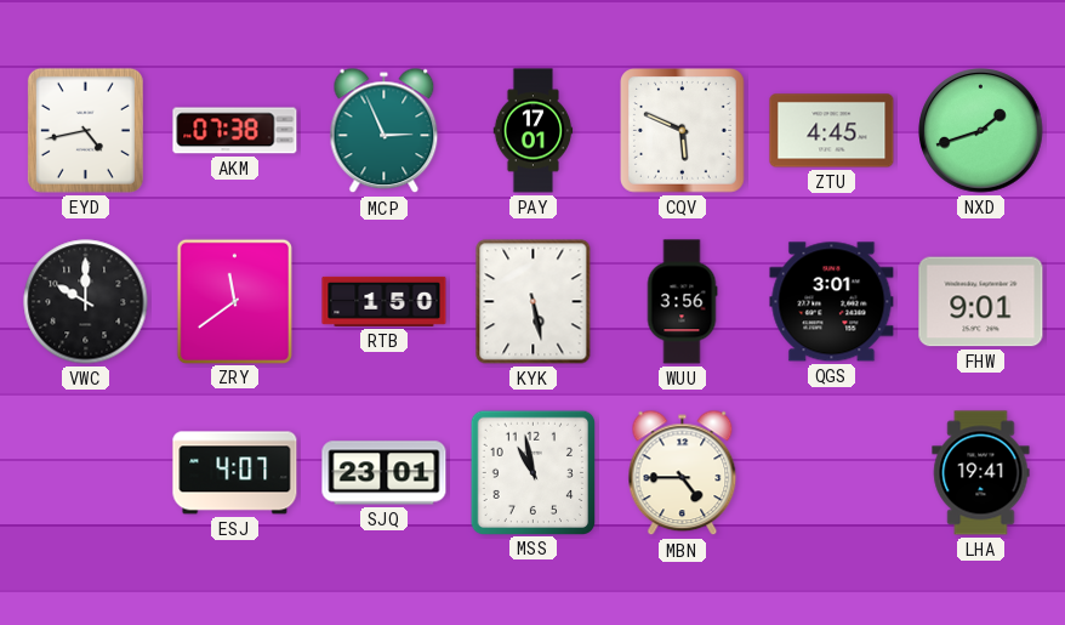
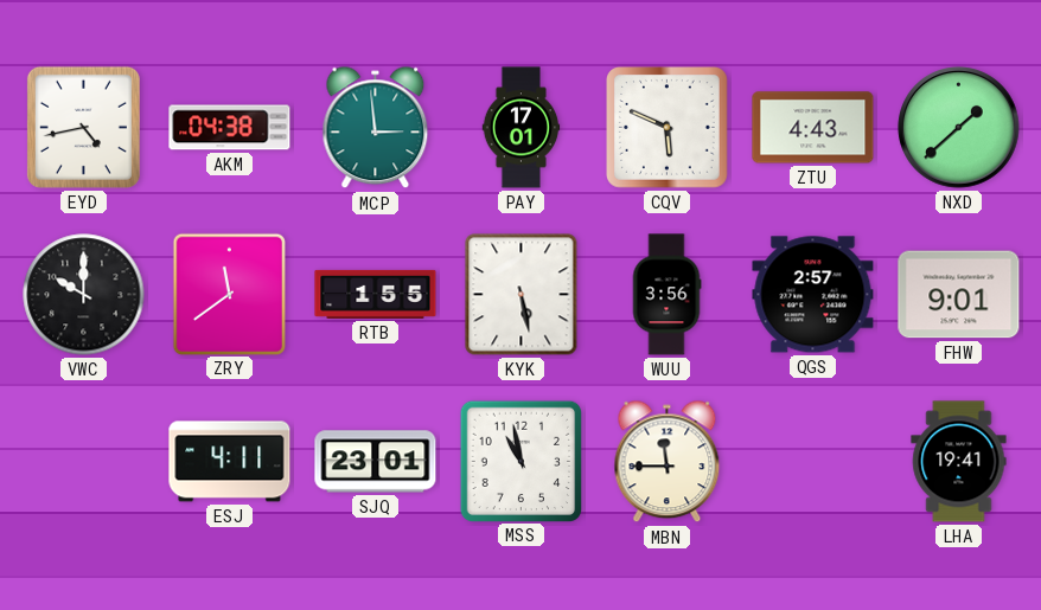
AKM: 07:38 -> 04:38
MCP: 2:56 -> 2:59
ZTU: 4:45 -> 4:43
NXD: 1:42 -> 1:38
RTB: 1:50 -> 1:55
QGS: 3:01 -> 2:57
ESJ: 4:07 -> 4:11
MBN: 4:45 -> 11:45
